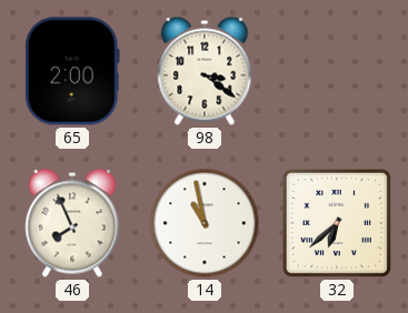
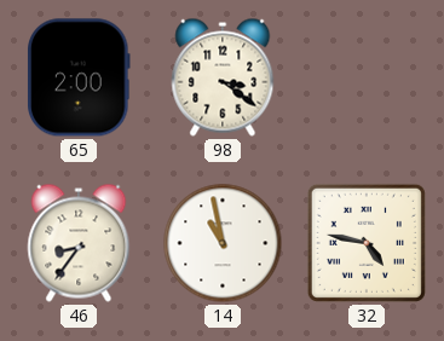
46: 7:56 -> 8:36
32: 6:38 -> 4:47
